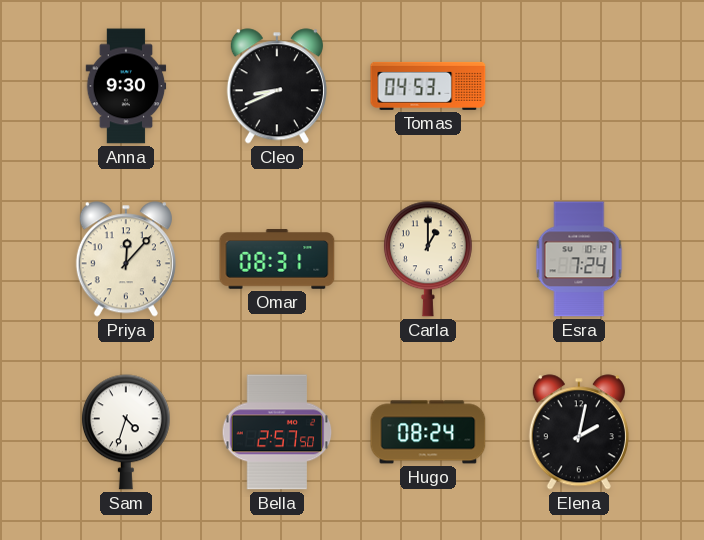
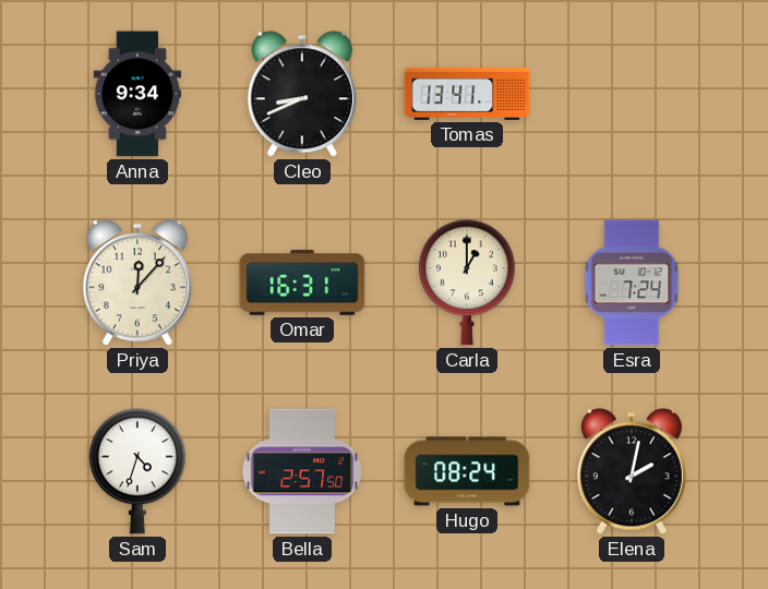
Anna: 9:30 -> 9:34
Tomas: 04:53 -> 13:41
Omar: 08:31 -> 16:31
